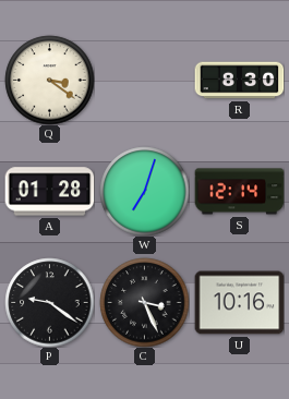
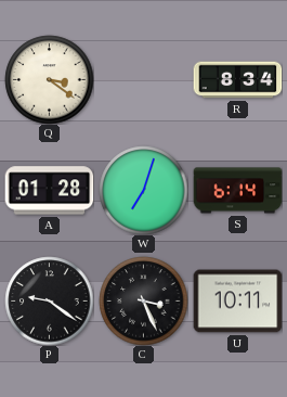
R: 8:30 -> 8:34
S: 12:14 -> 6:14
U: 10:16 -> 10:11
